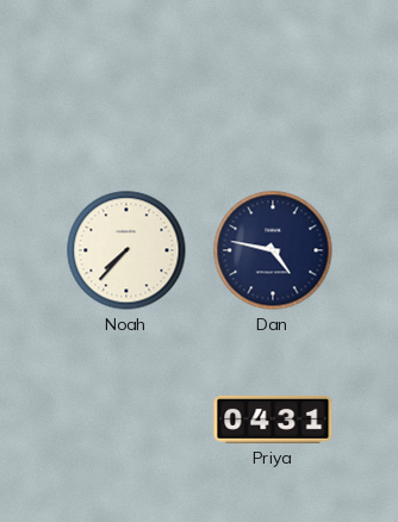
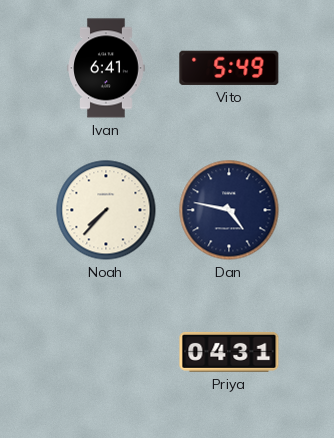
Ivan: none -> 6:41
Vito: none -> 5:49
